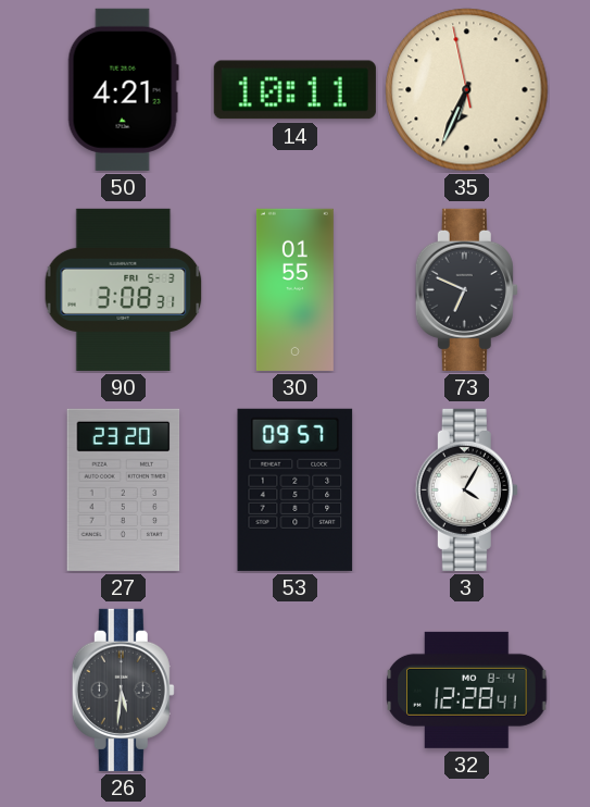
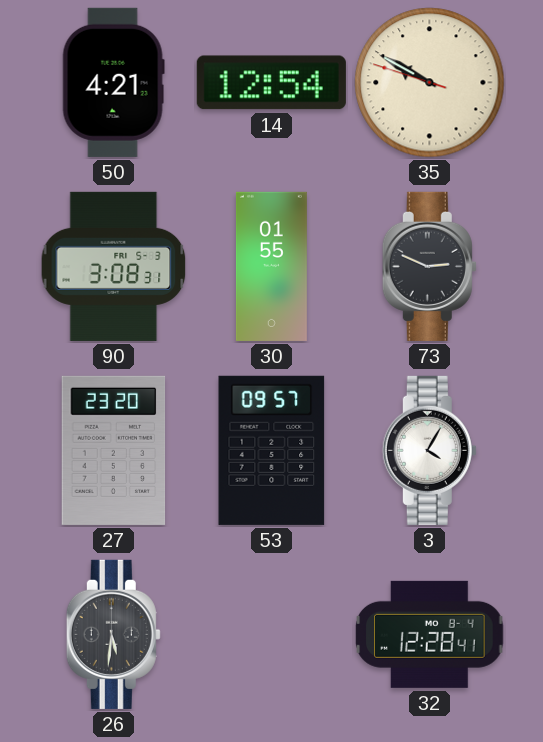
14: 10:11 -> 12:54
35: 6:33 -> 9:49
73: 6:49 -> 2:49
